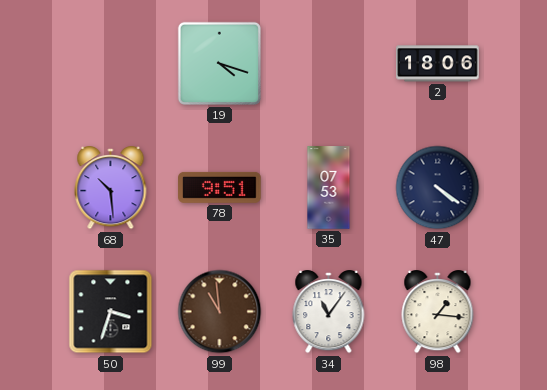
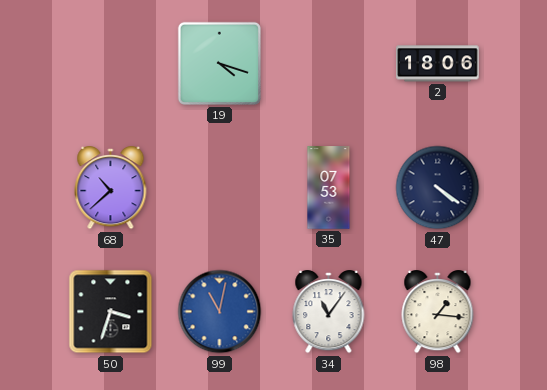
68: 10:29 -> 10:38
78: 9:51 -> none
99: 10:59 -> 11:02
99 dial: brown -> blue
